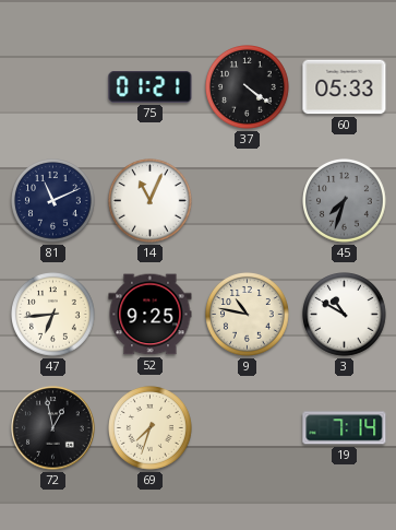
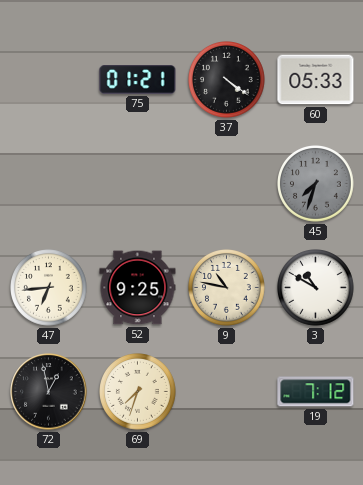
81: 11:11 -> none
14: 11:04 -> none
19: 7:14 -> 7:12
